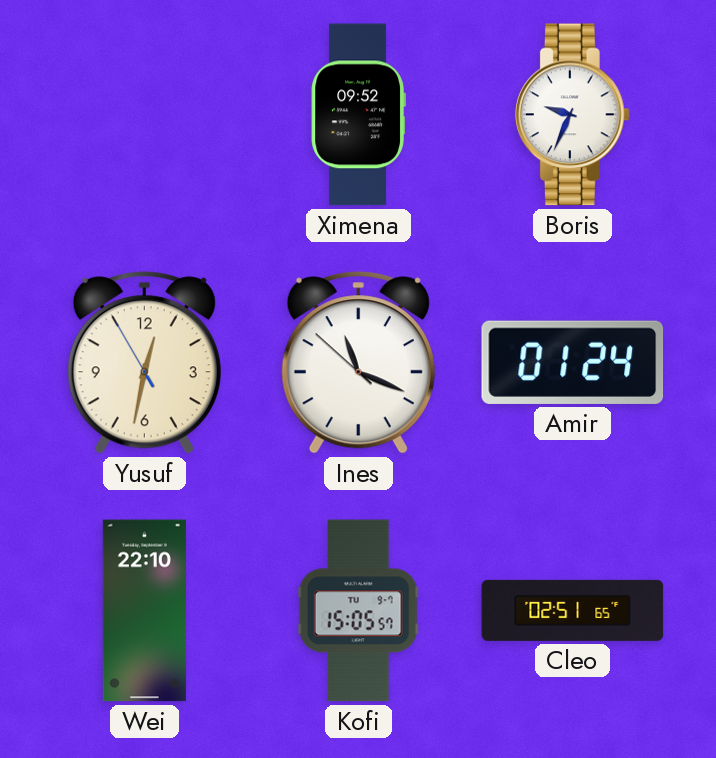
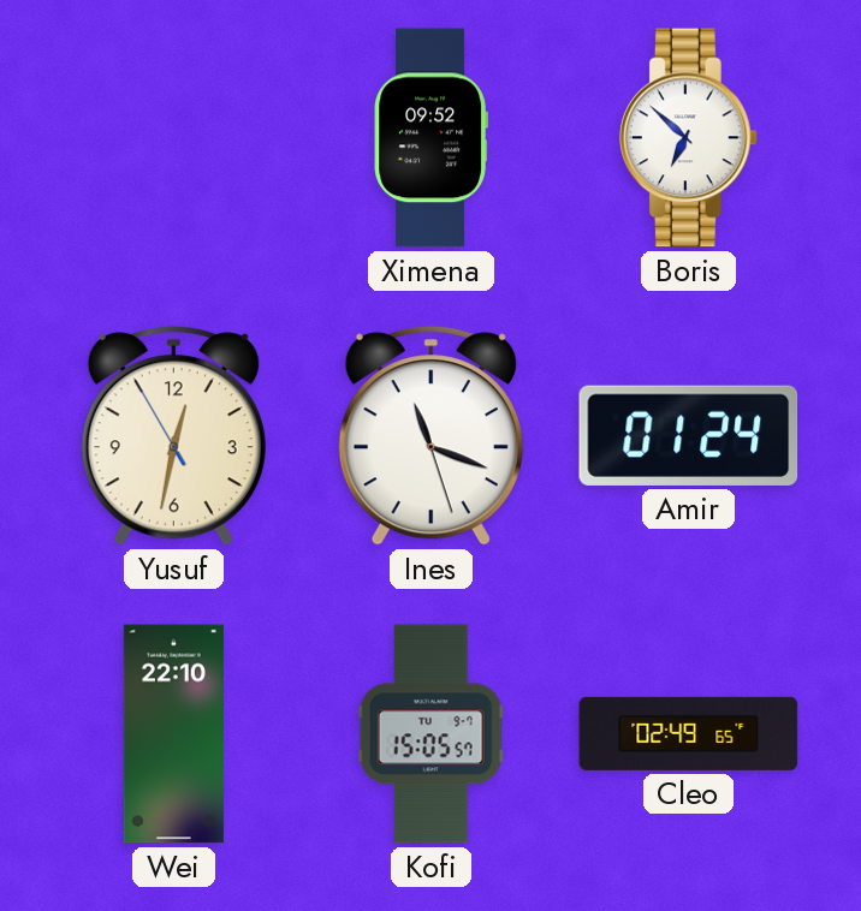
Boris: 9:34 -> 6:52
Ines: 11:18:52 -> 11:18:27
Cleo: 02:51 -> 02:49
